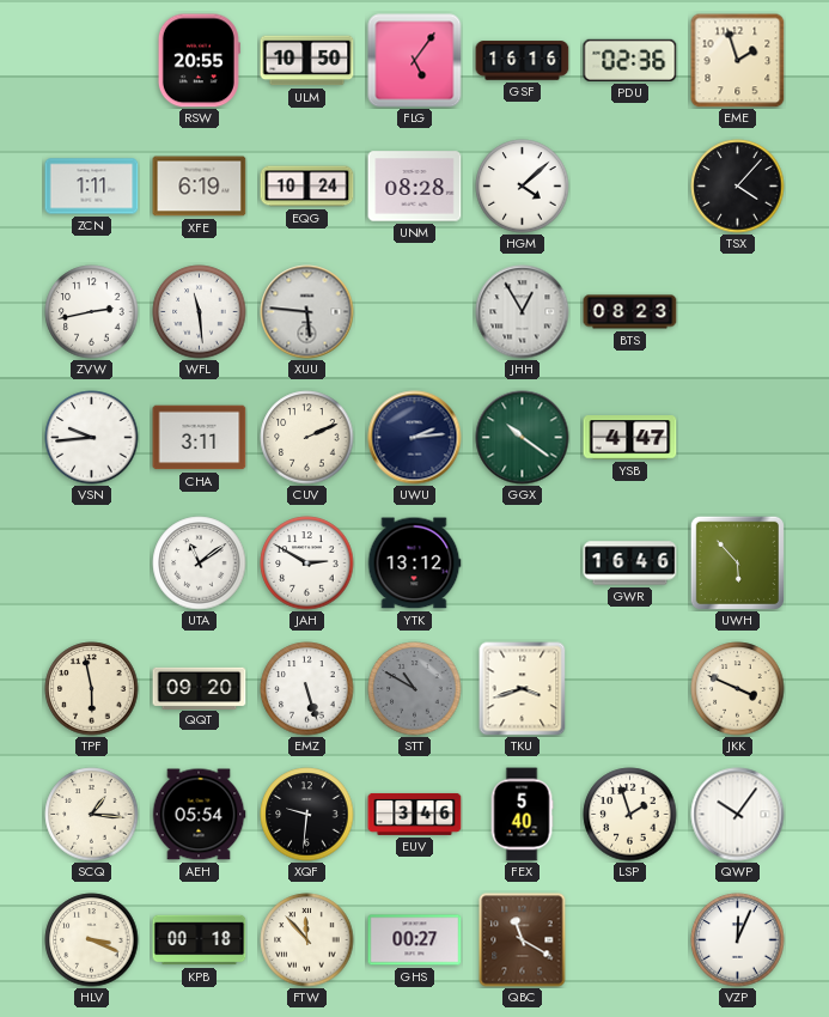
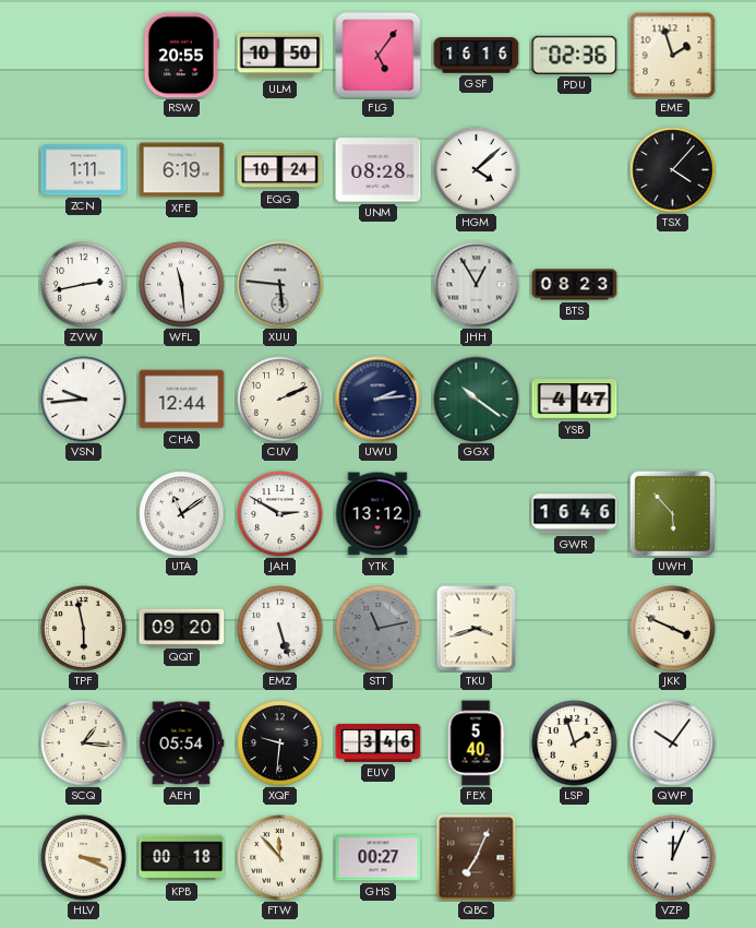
CHA: 3:11 -> 12:44
STT: 10:50 -> 11:13
QBC: 11:20 -> 7:04
